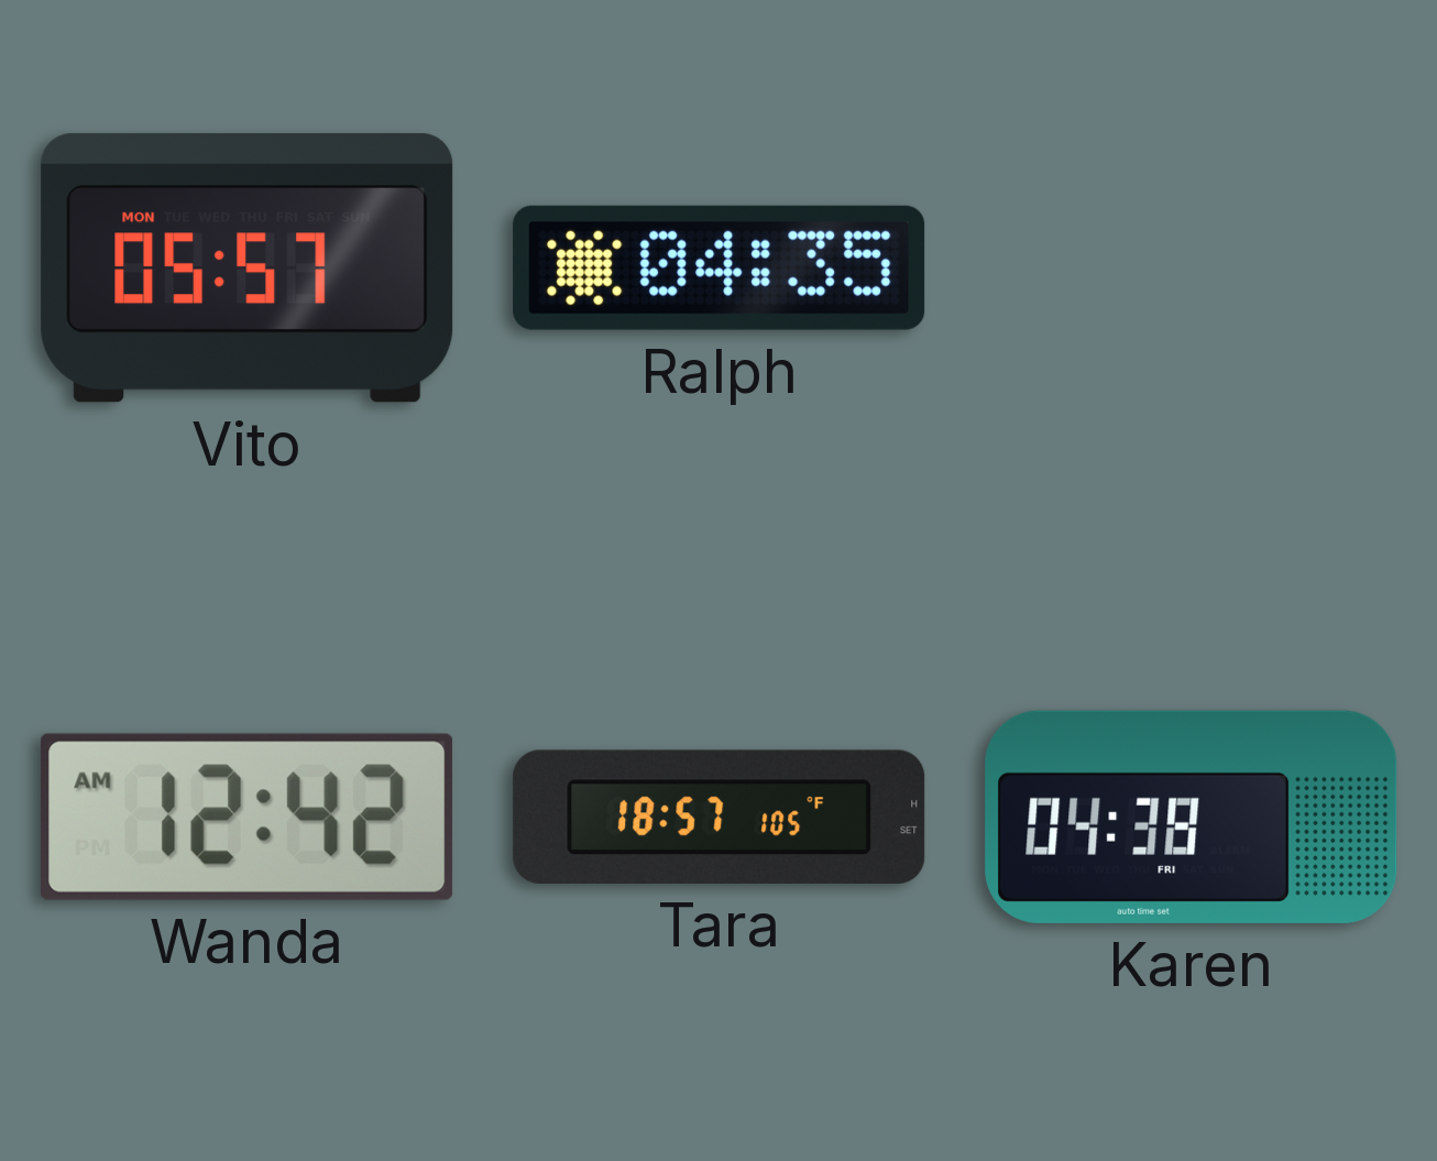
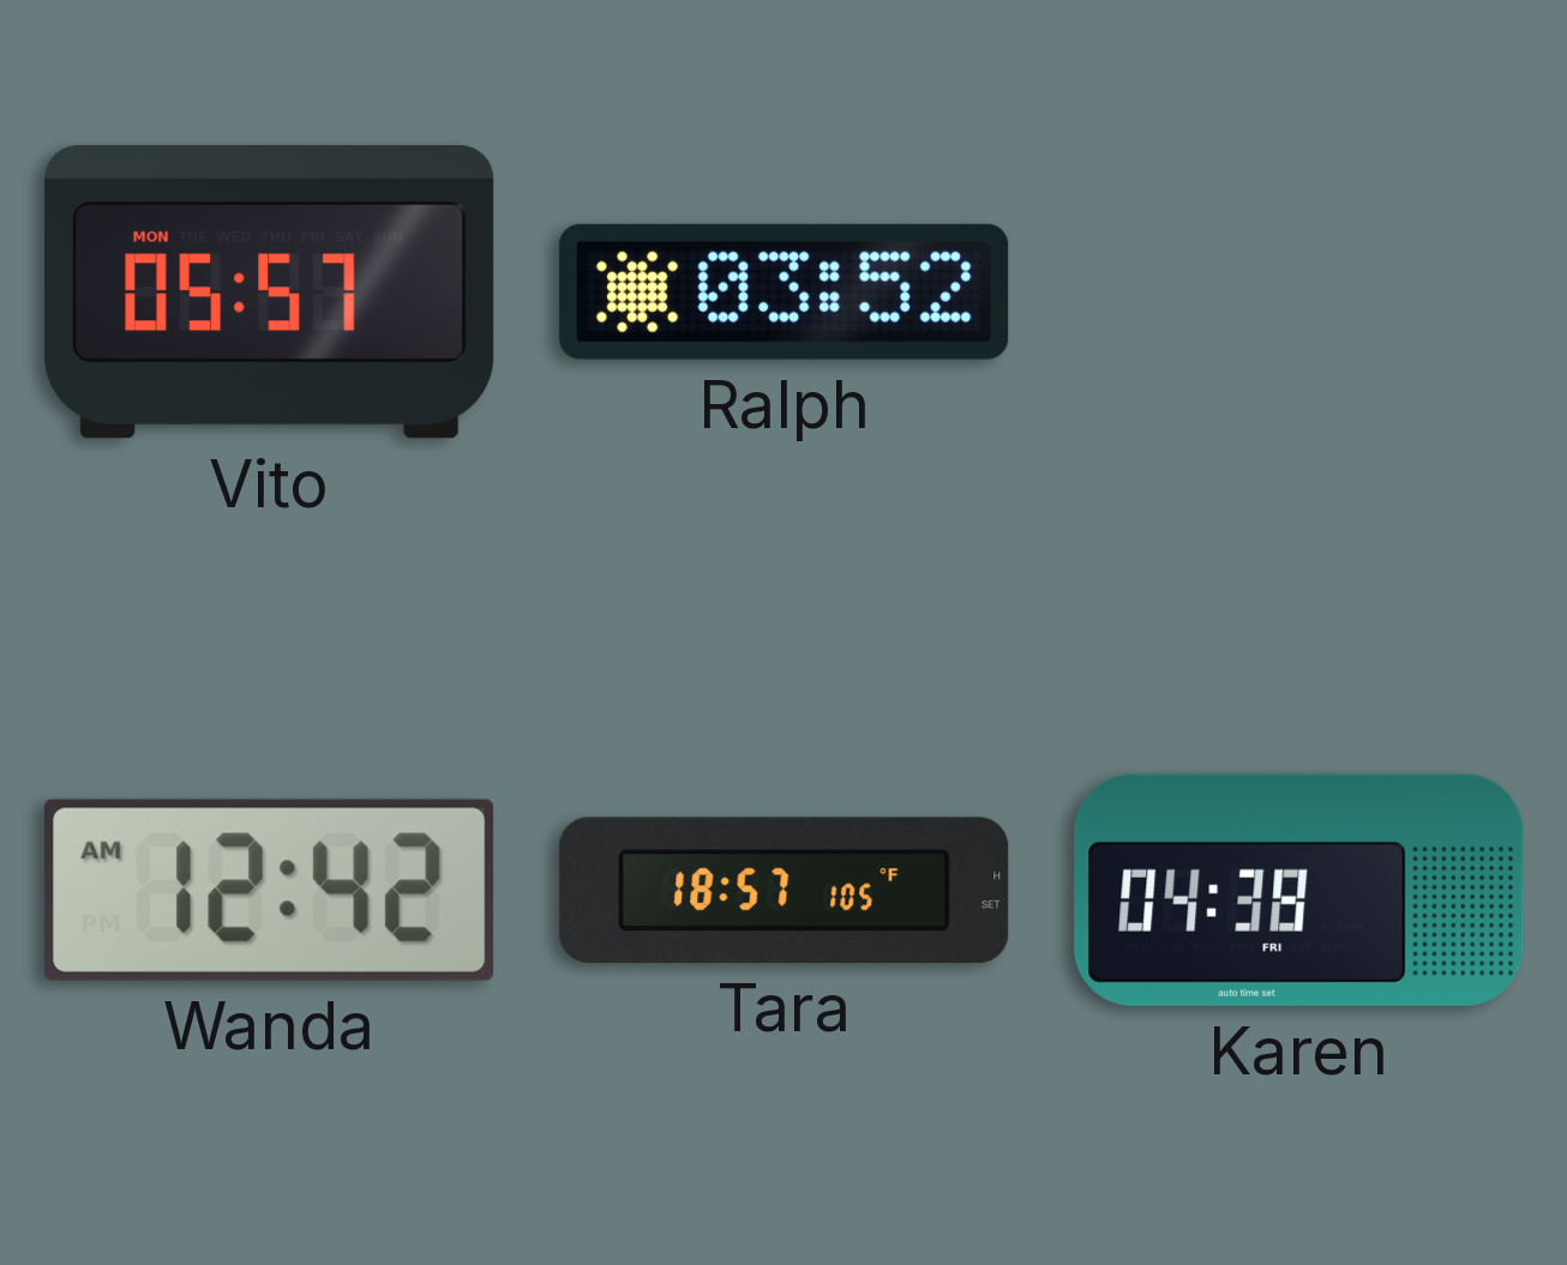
Ralph: 04:35 -> 03:52
